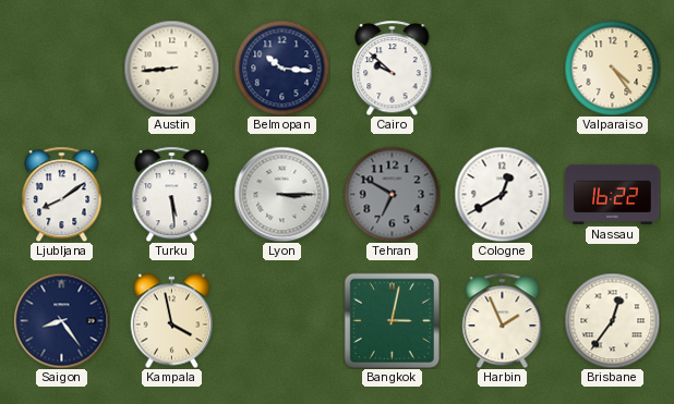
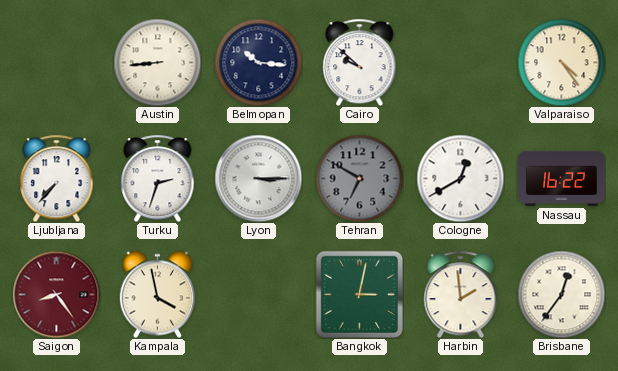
Ljubljana: 8:09 -> 7:37
Turku: 5:29 -> 2:33
Saigon dial: navy -> burgundy
Harbin: 1:56 -> 1:59
